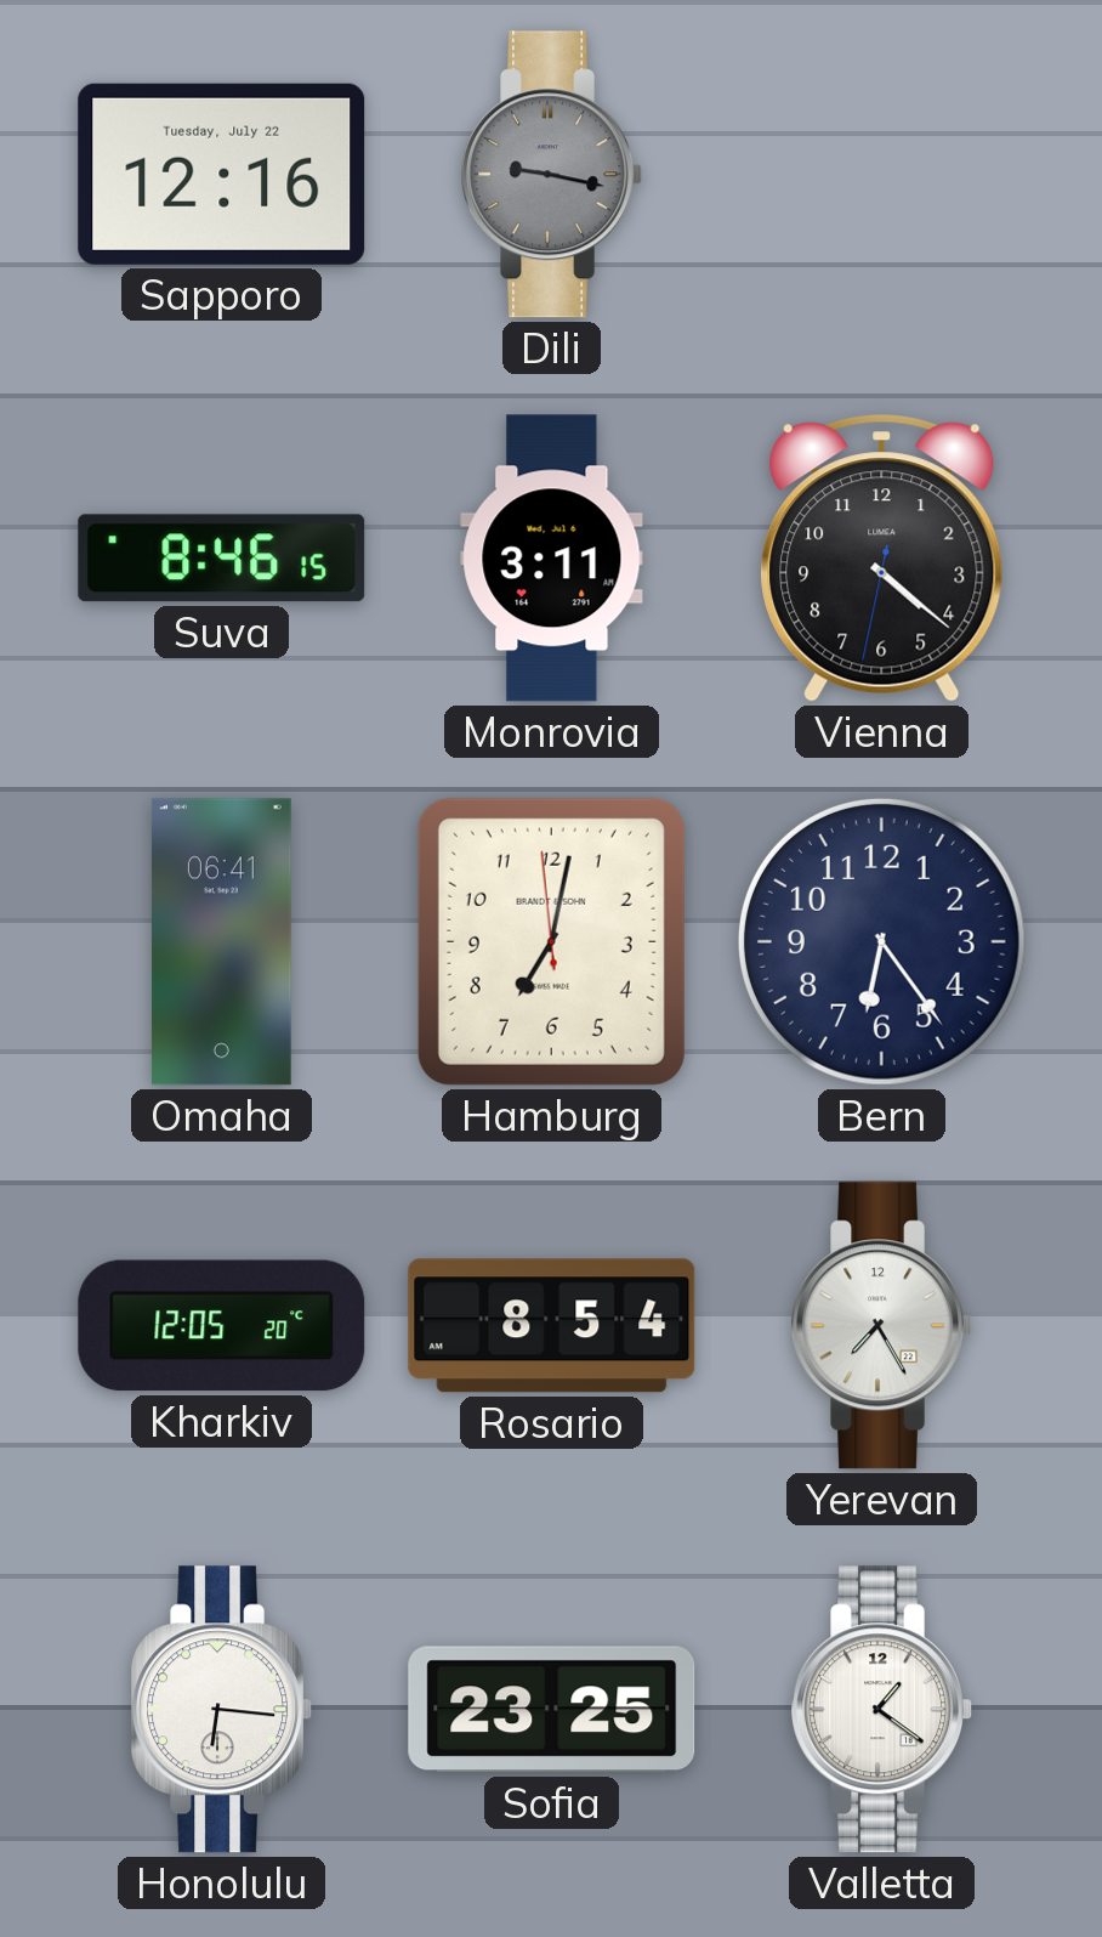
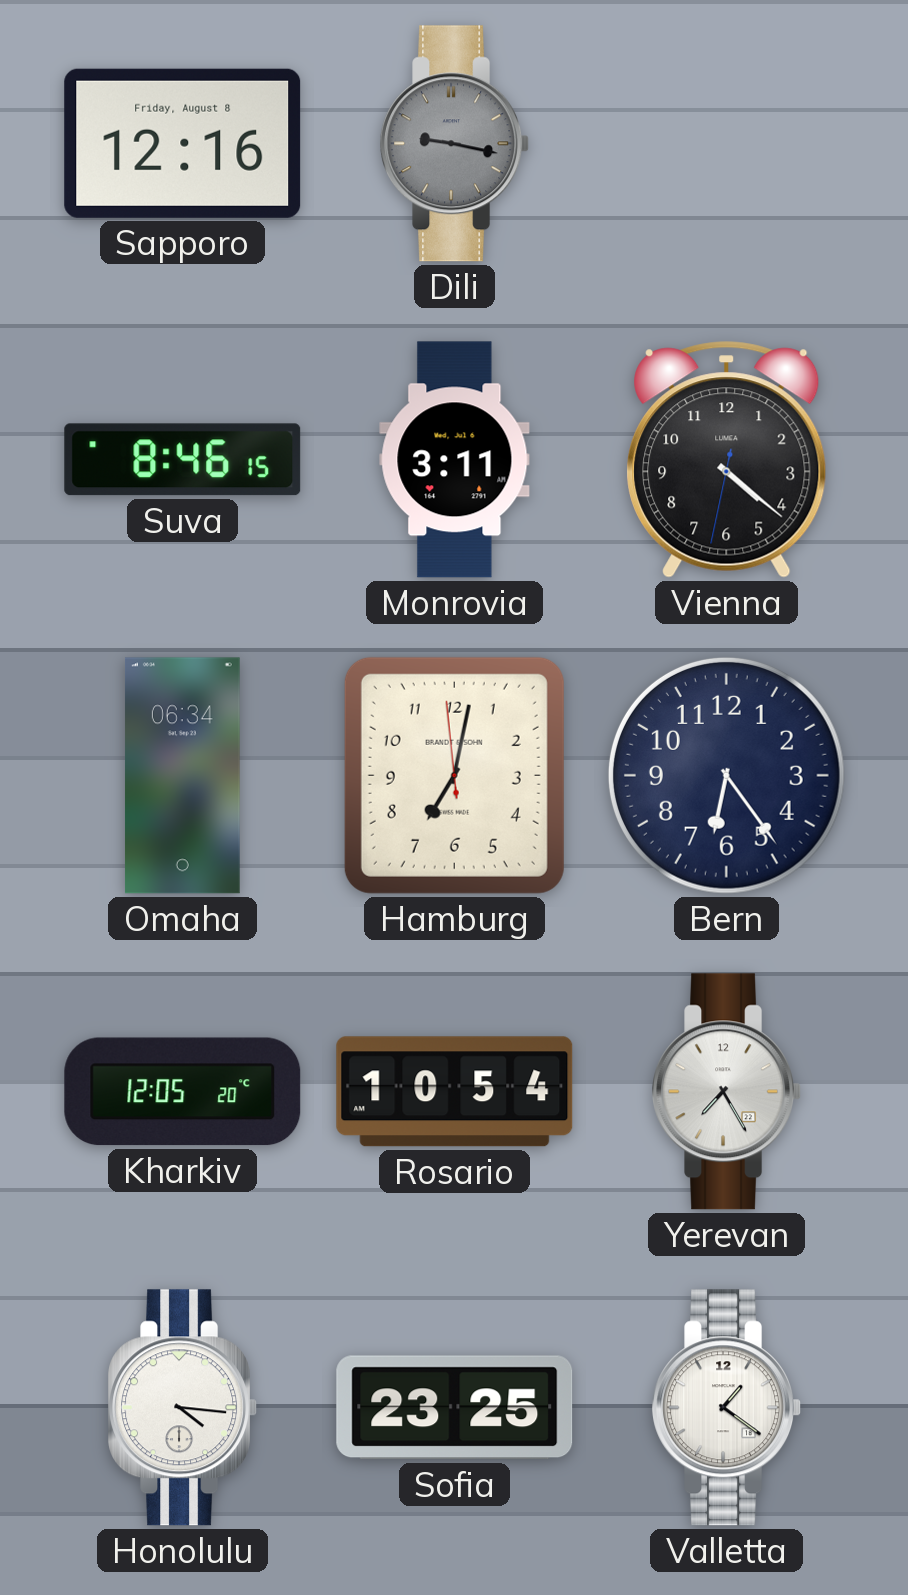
Sapporo date: Tuesday, July 22 -> Friday, August 8
Omaha: 06:41 -> 06:34
Rosario: 8:54 -> 10:54
Honolulu: 6:16 -> 4:16
